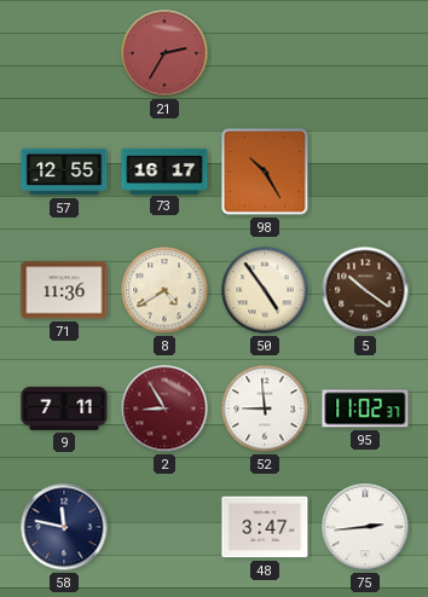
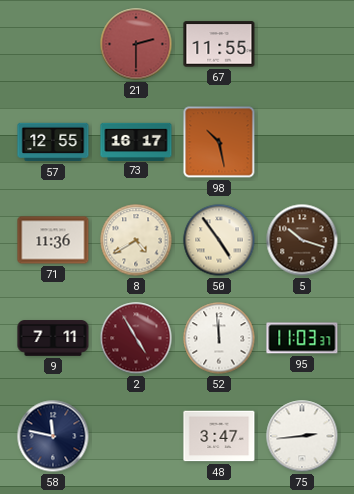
21: 2:35 -> 2:30
67: none -> 11:55
98: 10:25 -> 10:28
5: 10:21 -> 10:18
2: 8:55 -> 4:55
52: 8:59 -> 11:59
95: 11:02 -> 11:03
